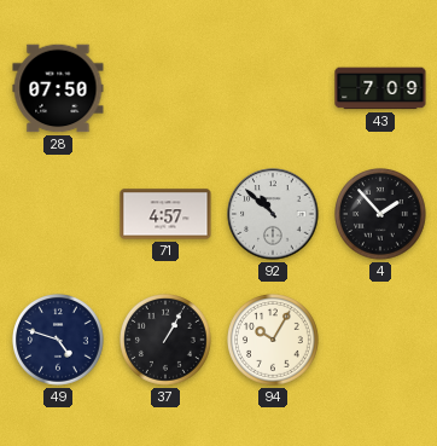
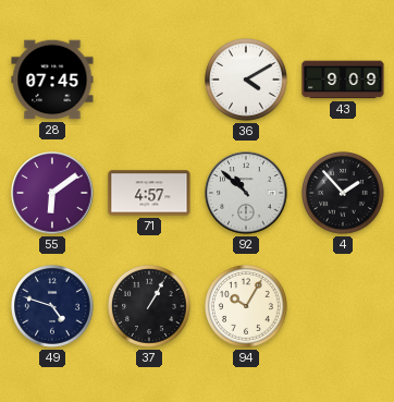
28: 07:50 -> 07:45
36: none -> 4:10
43: 7:09 -> 9:09
55: none -> 6:09
